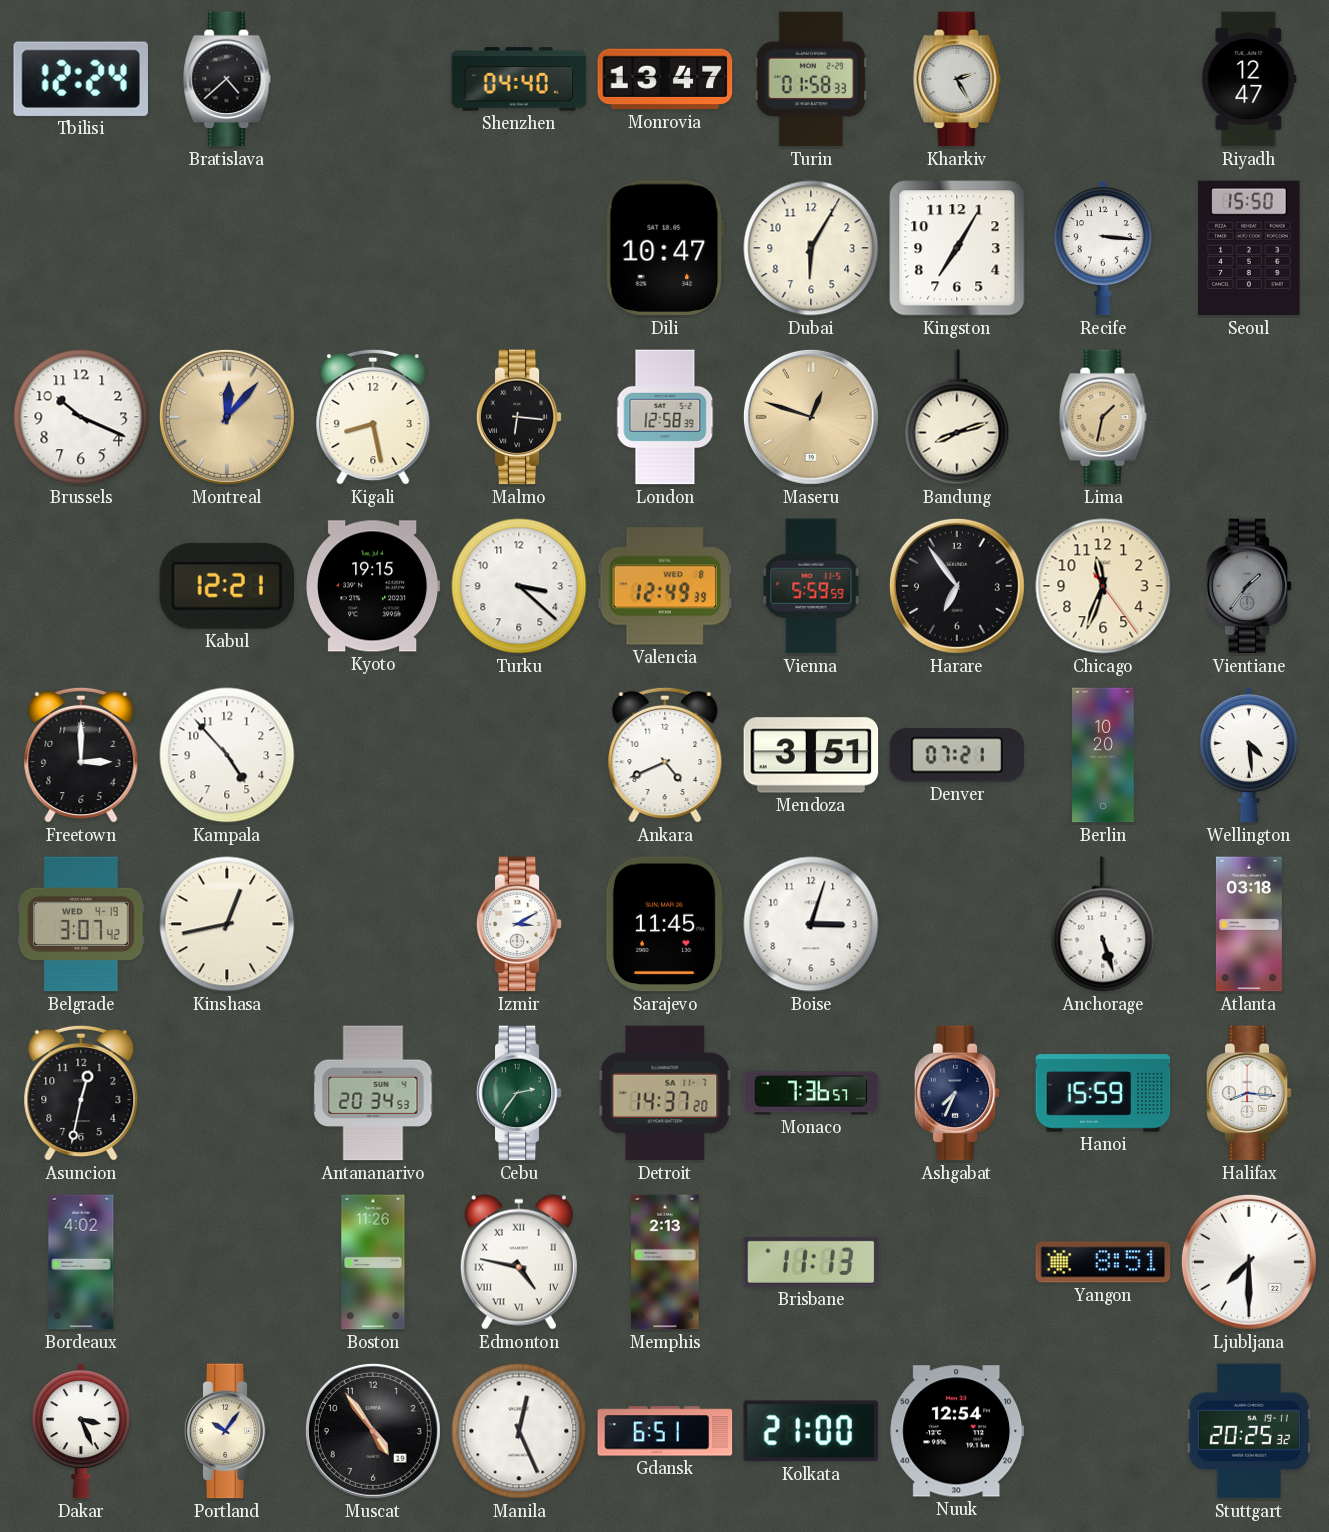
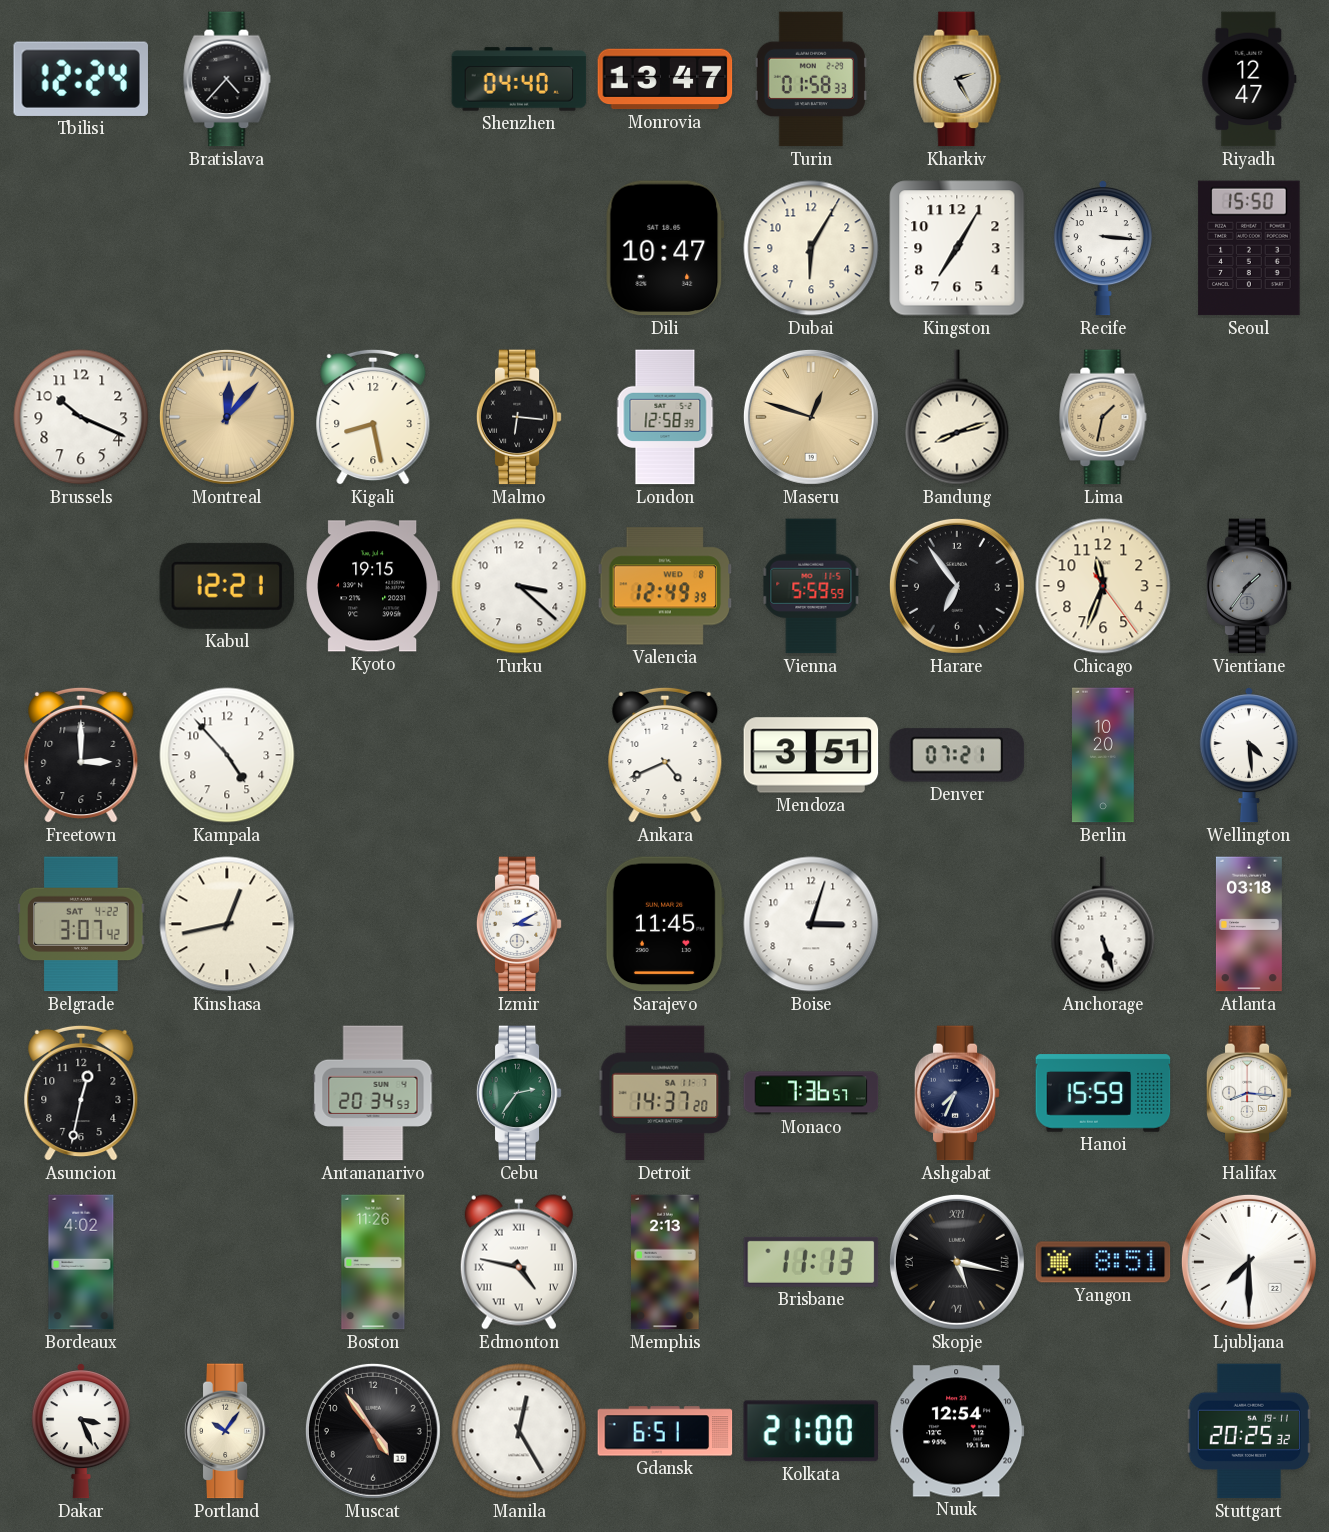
Bratislava: 4:38 -> 4:37
Belgrade date: WED 4-19 -> SAT 4-22
Skopje: none -> 5:17
Manila: 12:26 -> 12:25
